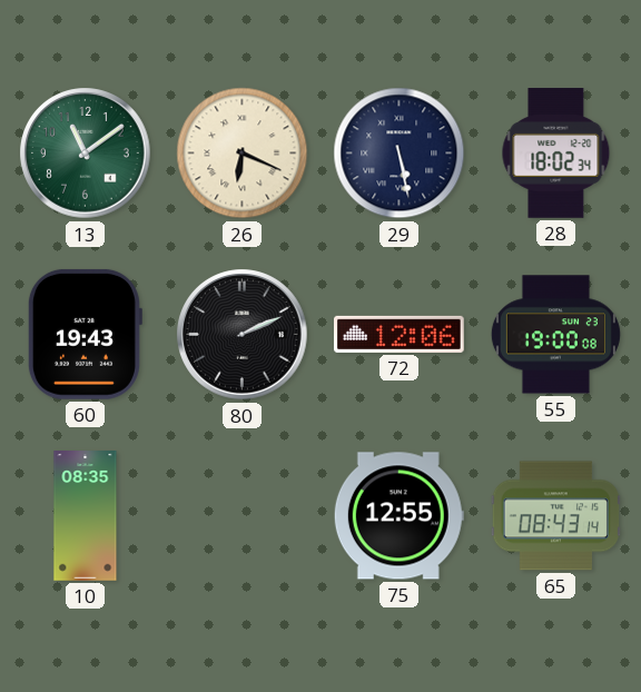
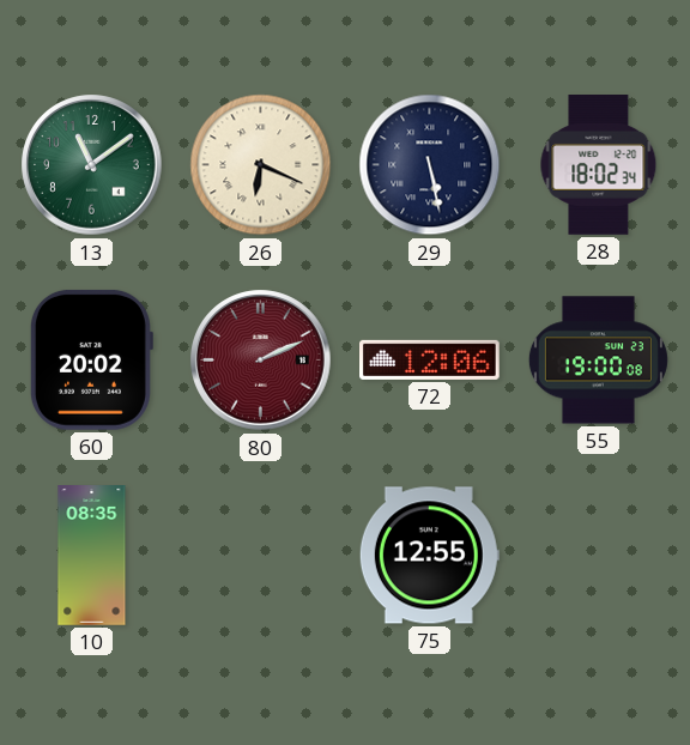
60: 19:43 -> 20:02
80 dial: black -> burgundy
65: 08:43 -> none
